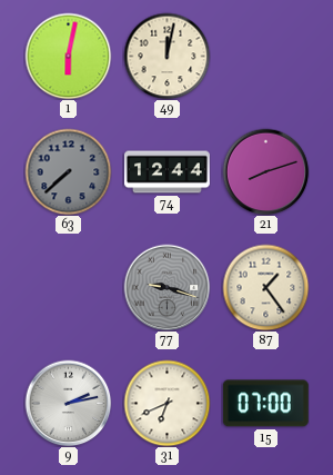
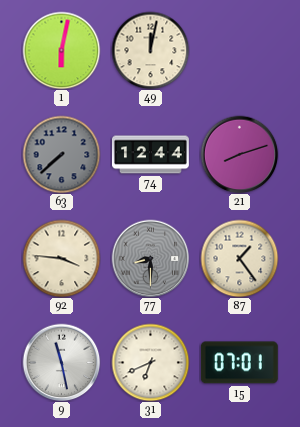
92: none -> 3:46
77: 9:18 -> 8:30
9: 2:13 -> 11:28
15: 07:00 -> 07:01
